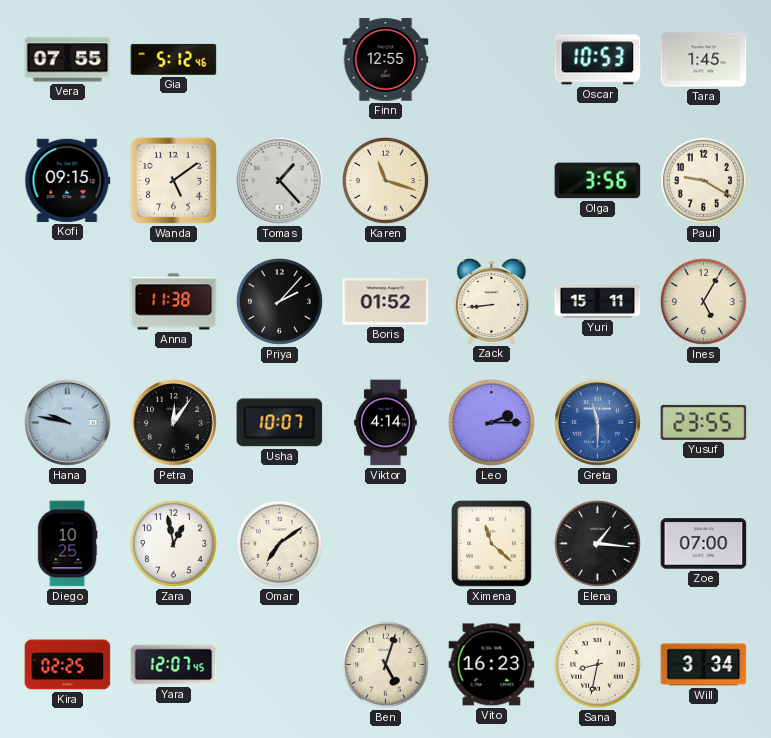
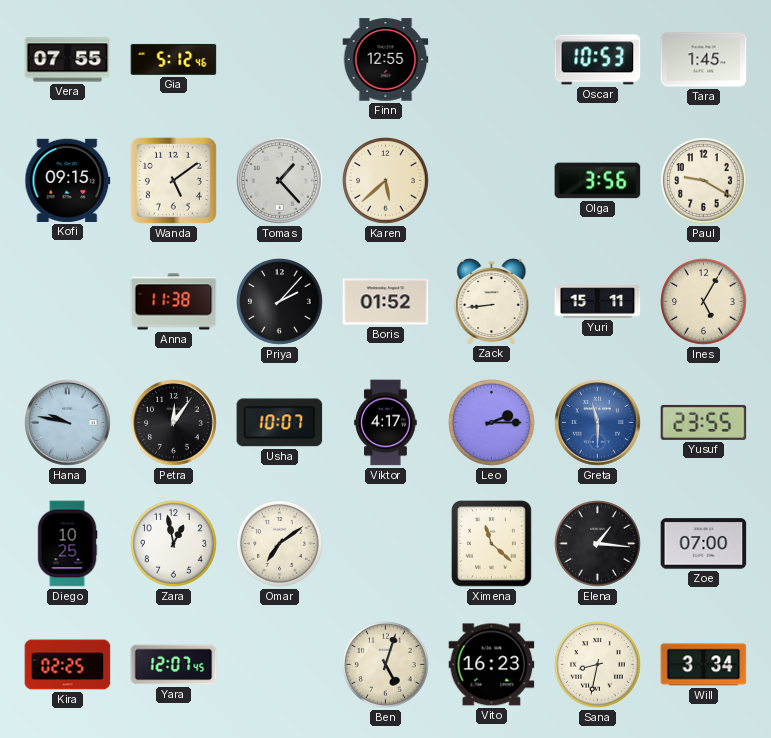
Karen: 11:18 -> 5:38
Viktor: 4:14 -> 4:17
